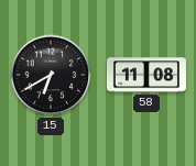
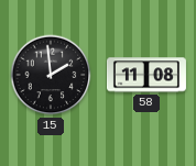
15: 6:40 -> 1:59
